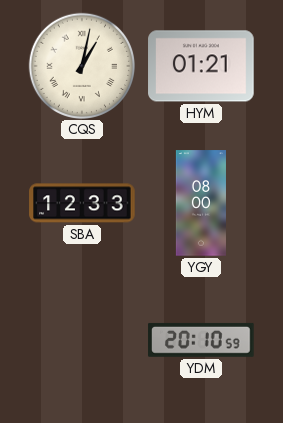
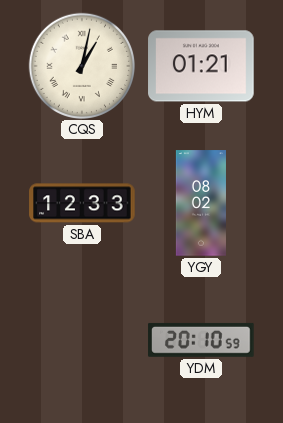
YGY: 08:00 -> 08:02
